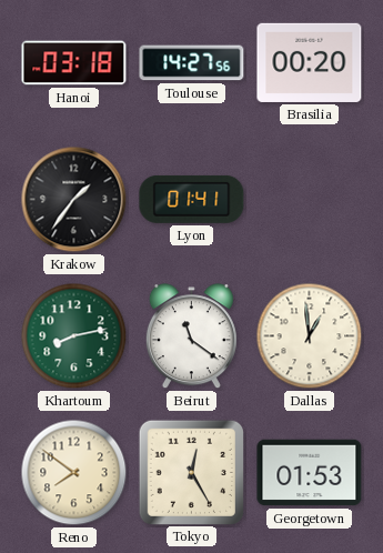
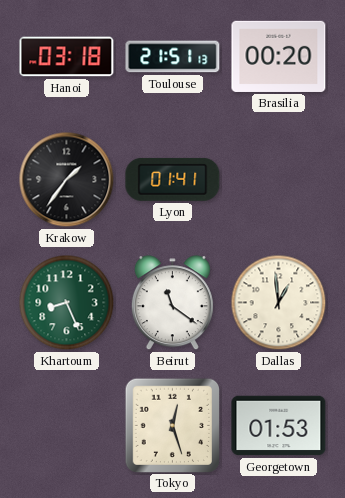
Toulouse: 14:27 -> 21:51
Khartoum: 8:13 -> 8:26
Reno: 7:51 -> none
Tokyo: 12:25 -> 12:27
